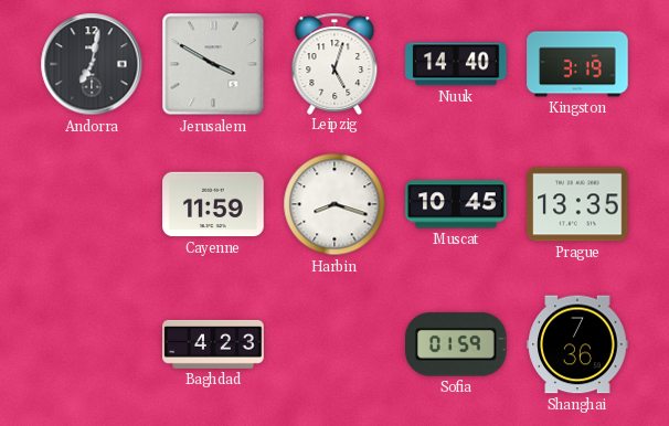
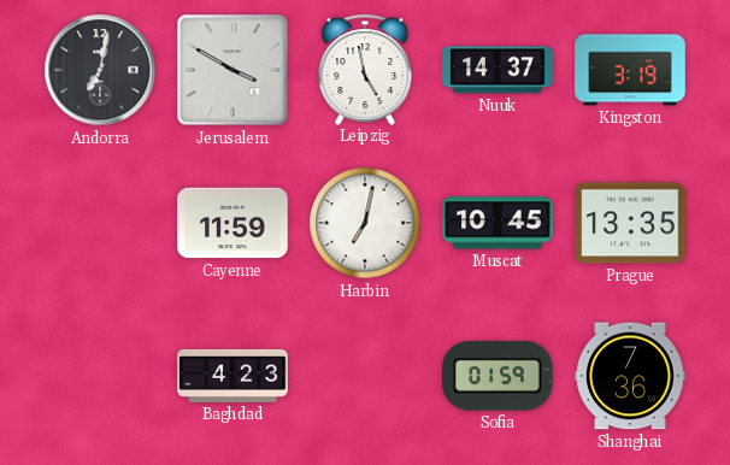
Leipzig: 5:03 -> 4:58
Nuuk: 14:40 -> 14:37
Harbin: 8:18 -> 7:02
